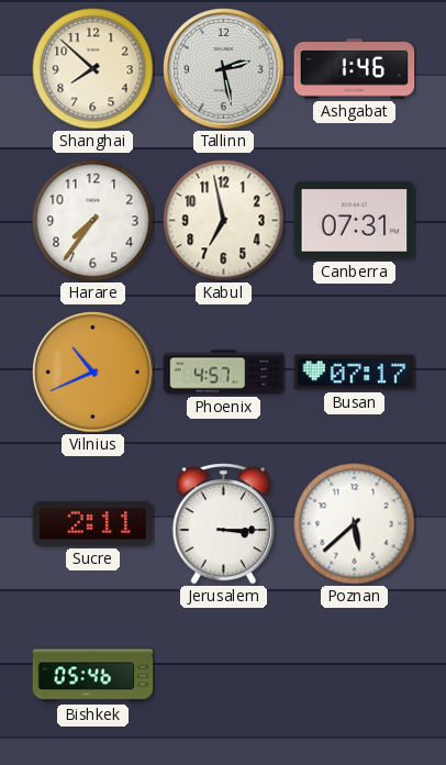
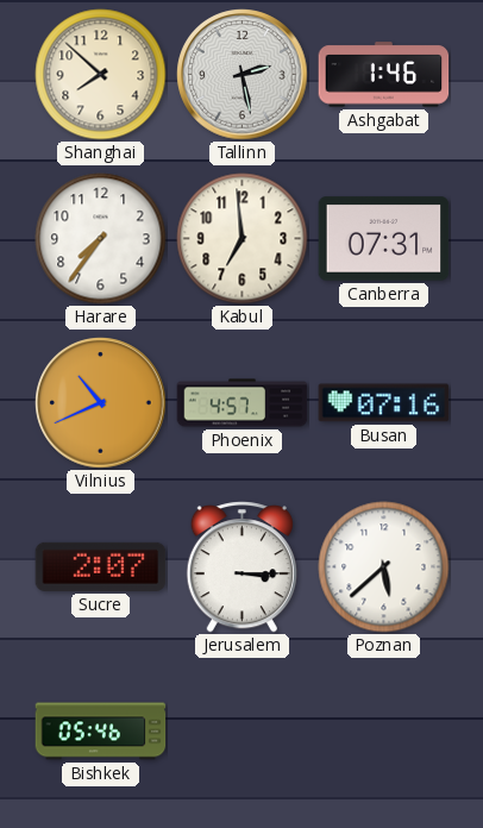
Kabul: 6:58 -> 6:59
Busan: 07:17 -> 07:16
Sucre: 2:11 -> 2:07
